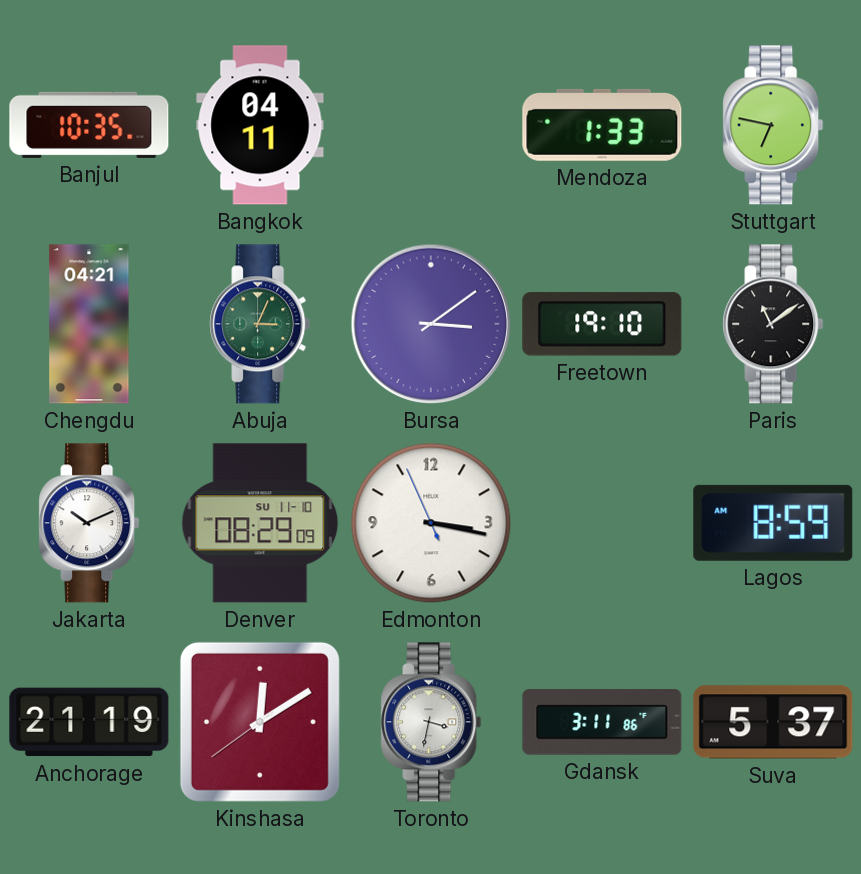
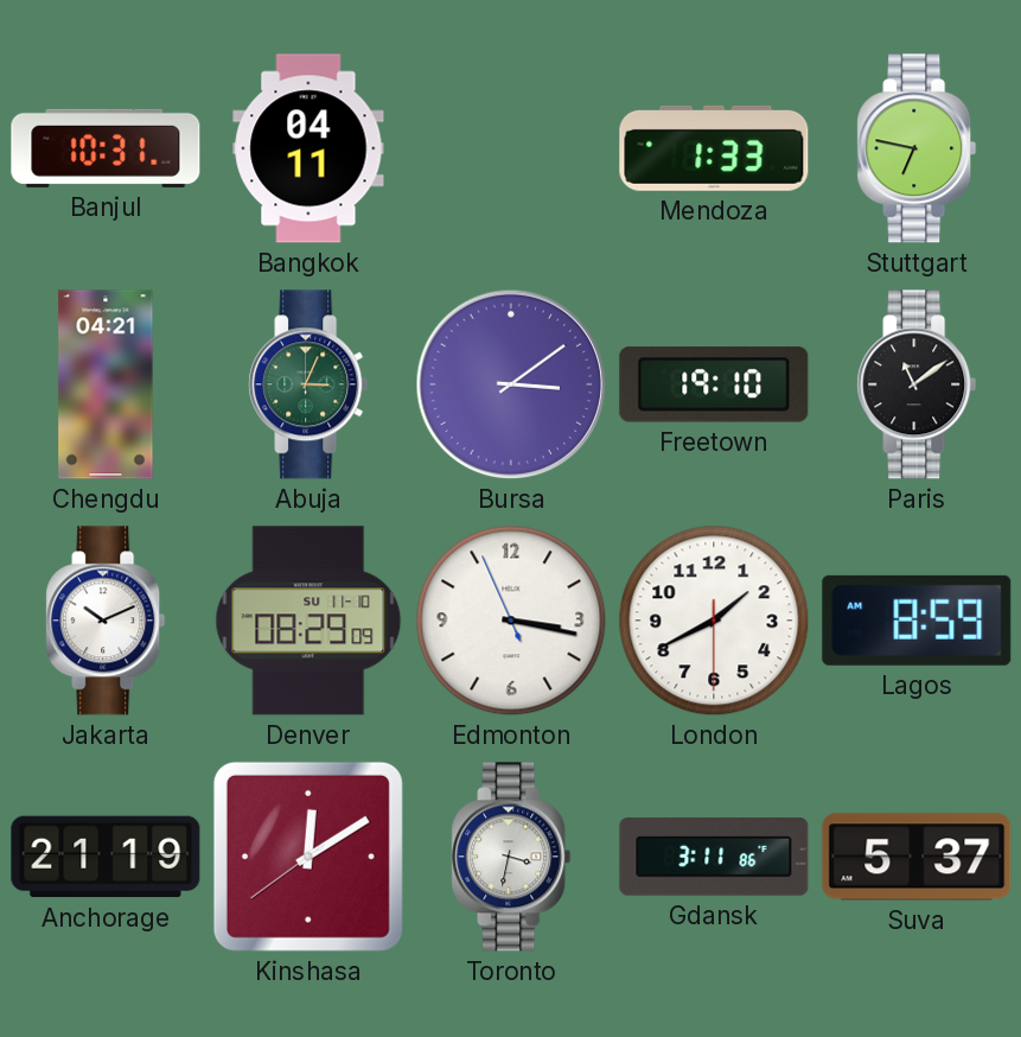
Banjul: 10:35 -> 10:31
London: none -> 1:40
